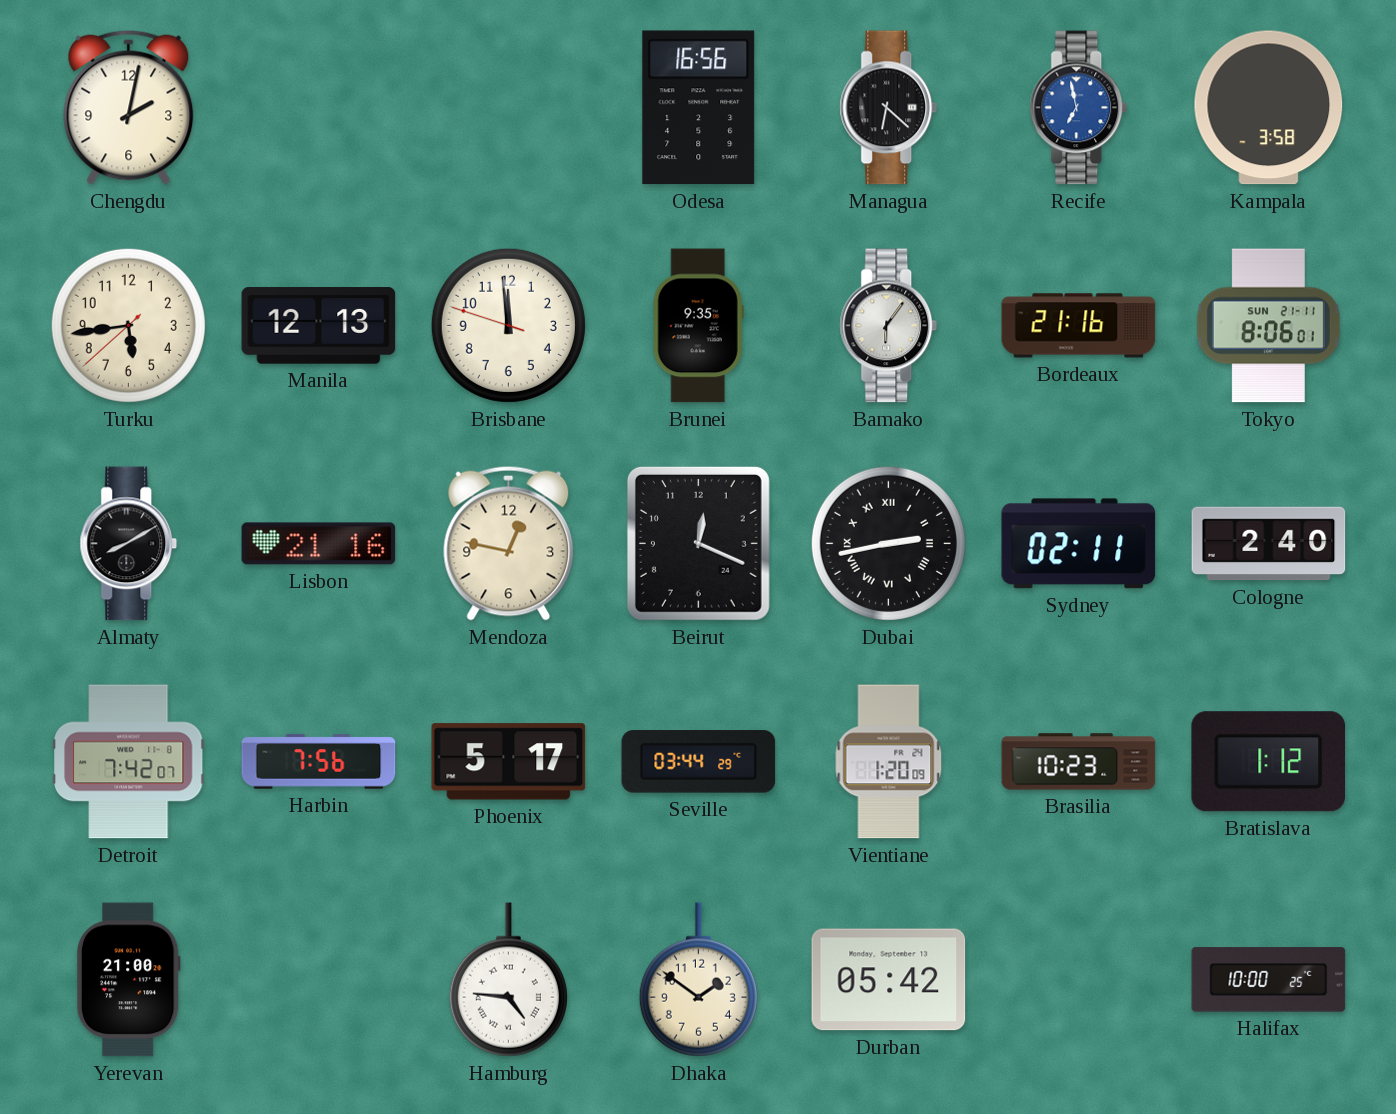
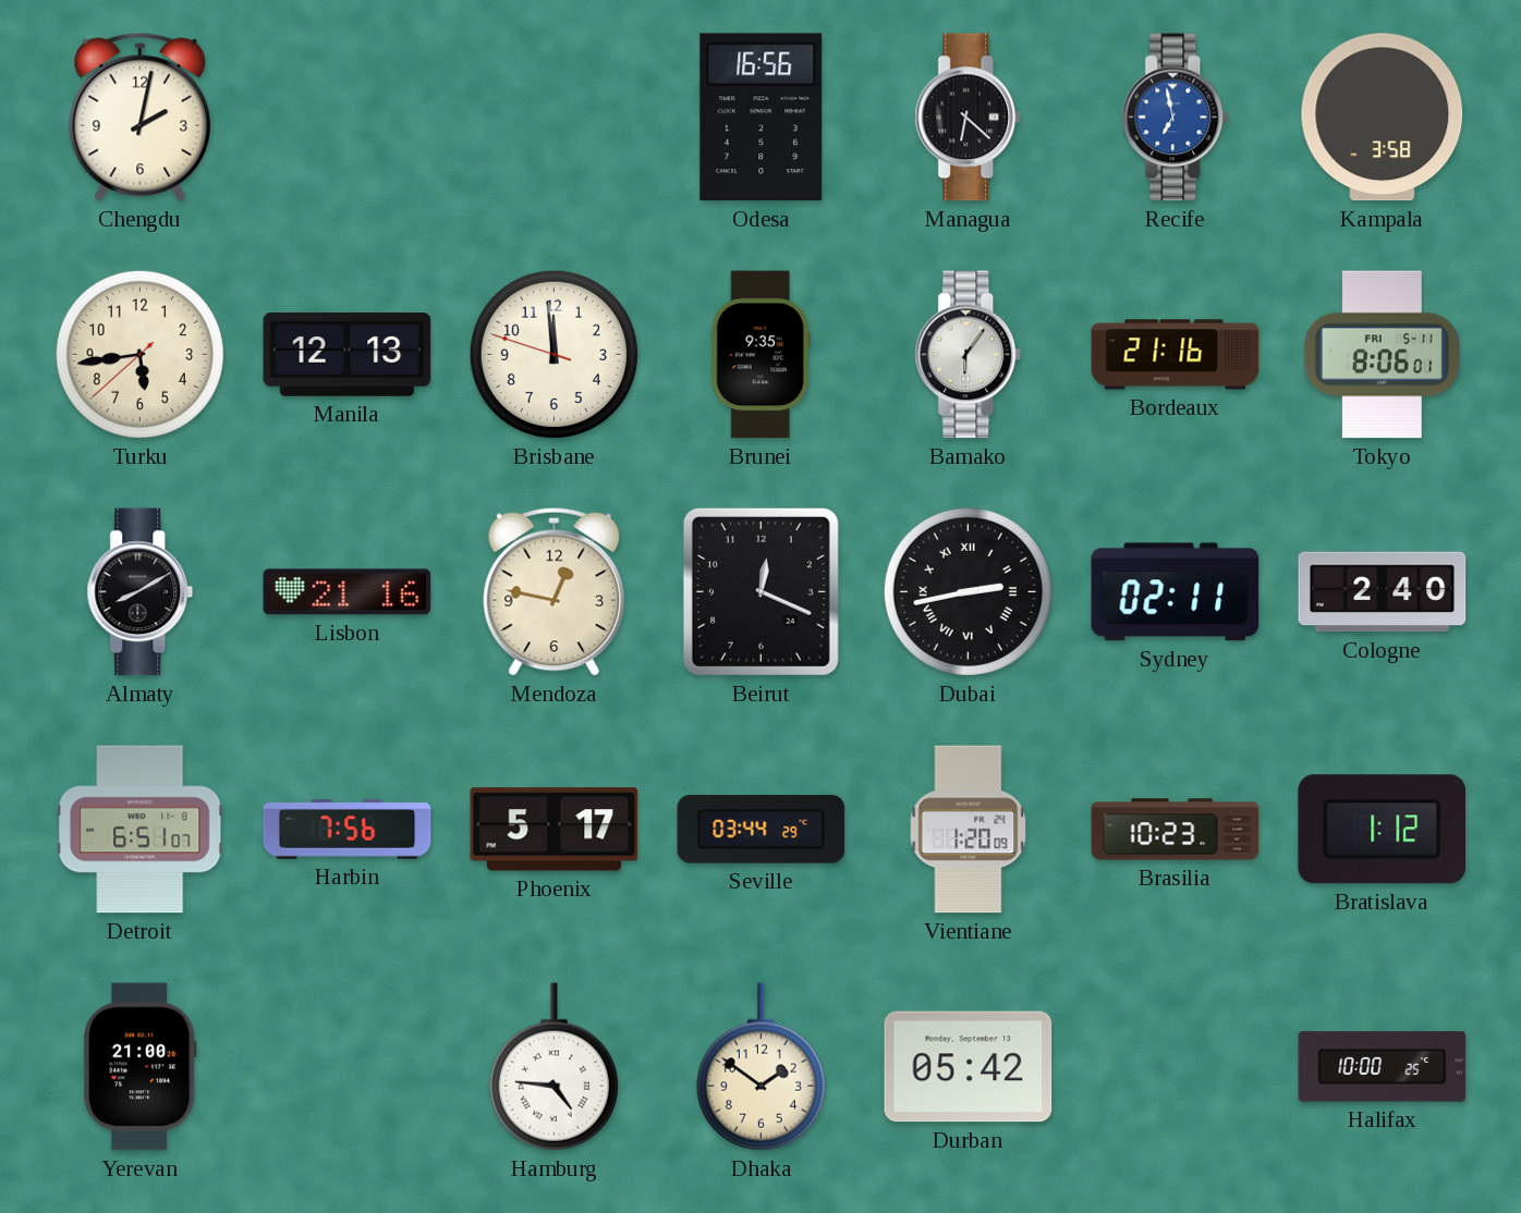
Tokyo date: SUN 21-11 -> FRI 5-11
Detroit: 7:42 -> 6:51
